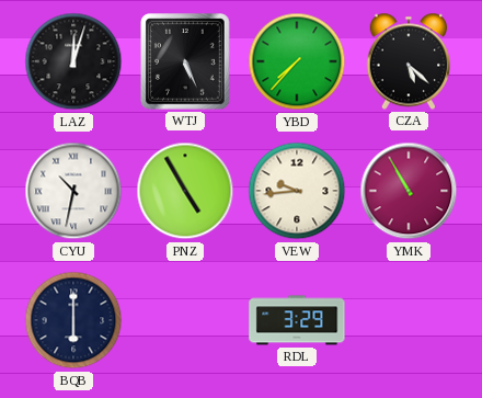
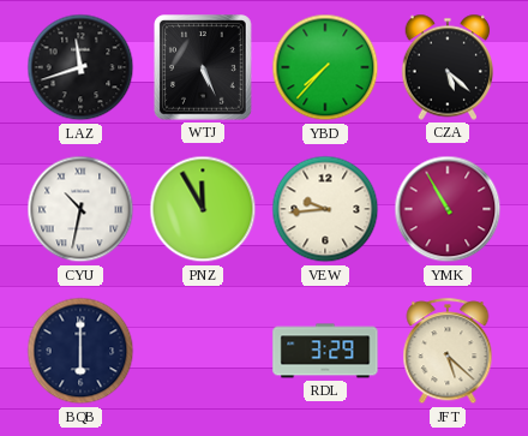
LAZ: 12:03 -> 11:42
PNZ: 4:55 -> 11:55
JFT: none -> 5:22
